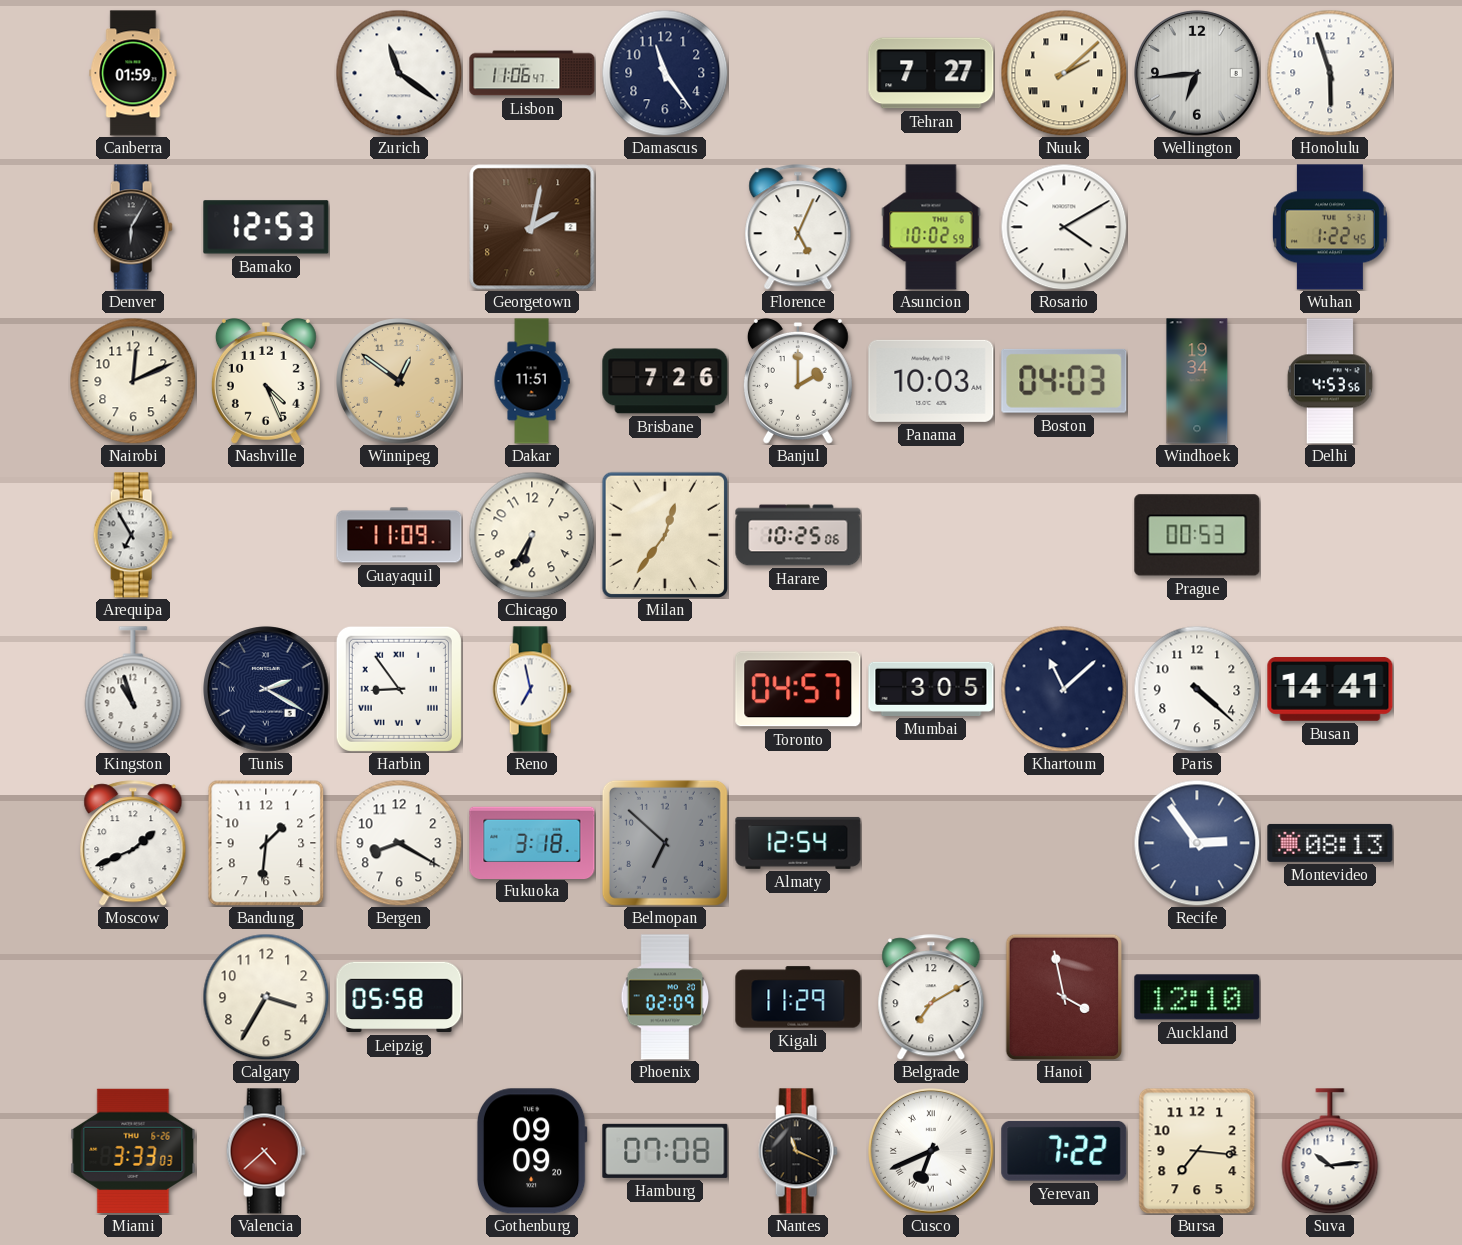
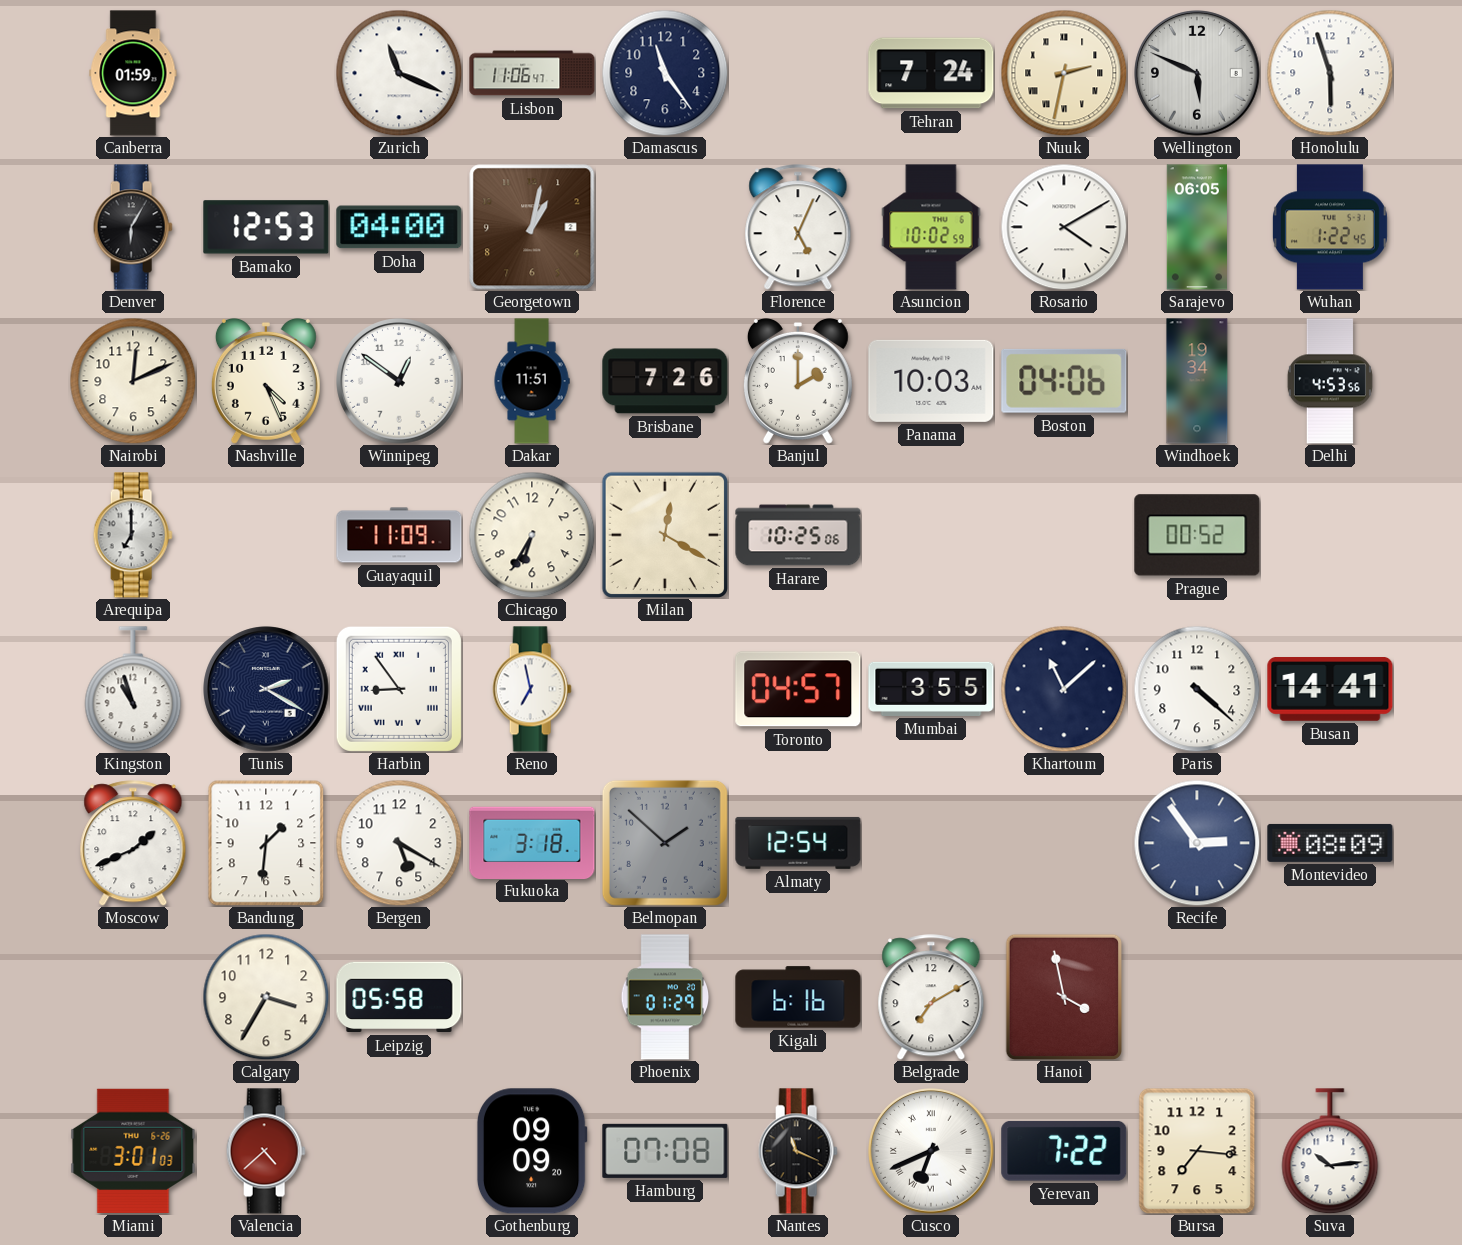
Zurich: 11:21 -> 11:19
Tehran: 7:27 -> 7:24
Nuuk: 2:08 -> 2:32
Wellington: 6:44 -> 5:49
Doha: none -> 04:00
Georgetown: 2:02 -> 1:02
Sarajevo: none -> 06:05
Winnipeg dial: champagne -> white
Boston: 04:03 -> 04:06
Arequipa: 6:55 -> 7:00
Milan: 12:36 -> 12:20
Prague: 00:53 -> 00:52
Mumbai: 3:05 -> 3:55
Bergen: 8:20 -> 5:20
Belmopan: 6:52 -> 1:52
Montevideo: 08:13 -> 08:09
Phoenix: 02:09 -> 01:29
Kigali: 11:29 -> 6:16
Auckland: 12:10 -> none
Miami: 3:33 -> 3:01
